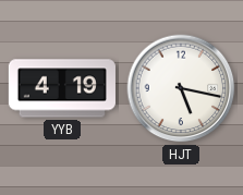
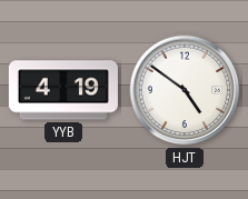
HJT: 5:17 -> 4:51
